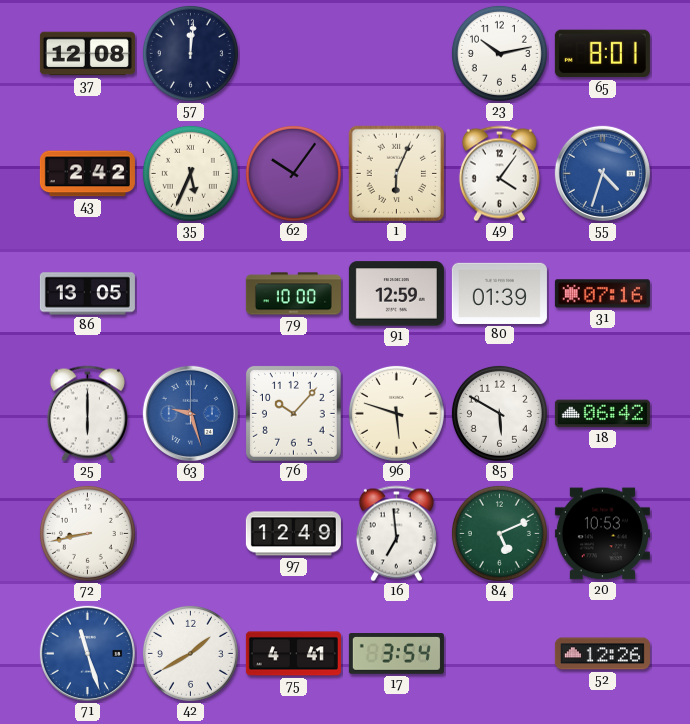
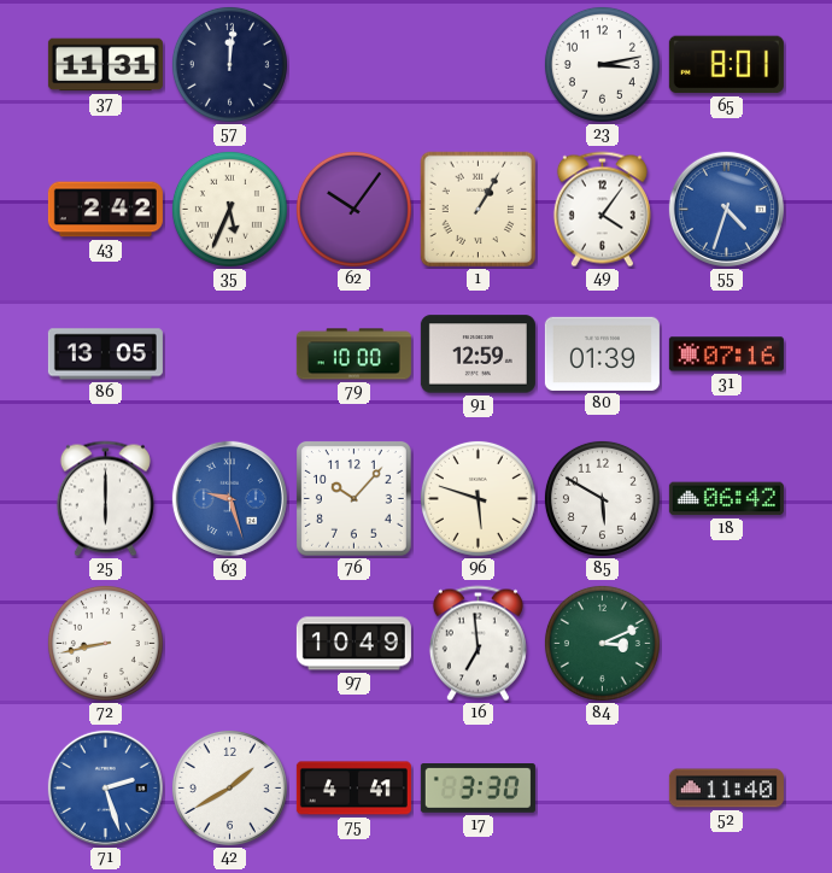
37: 12:08 -> 11:31
23: 10:13 -> 3:13
1: 6:04 -> 1:05
97: 12:49 -> 10:49
84: 5:11 -> 3:11
20: 10:53 -> none
71: 11:27 -> 2:27
17: 3:54 -> 3:30
52: 12:26 -> 11:40
